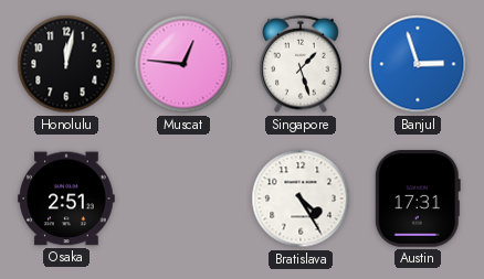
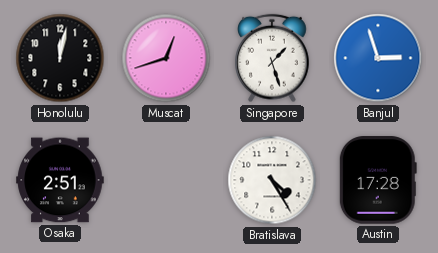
Muscat: 12:46 -> 12:42
Austin: 17:31 -> 17:28
